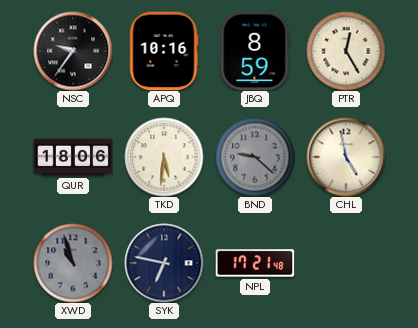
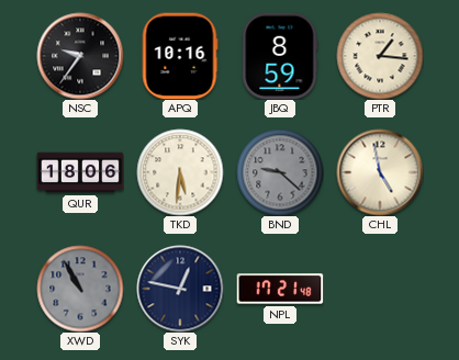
PTR: 12:25 -> 1:16
XWD: 10:57 -> 10:55
SYK: 6:47 -> 12:47
